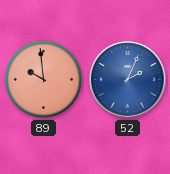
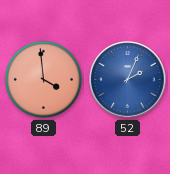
89: 9:59 -> 3:59
